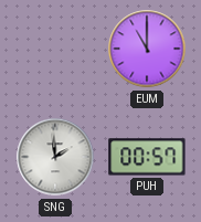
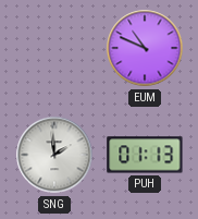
EUM: 11:00 -> 10:49
PUH: 00:57 -> 01:13
